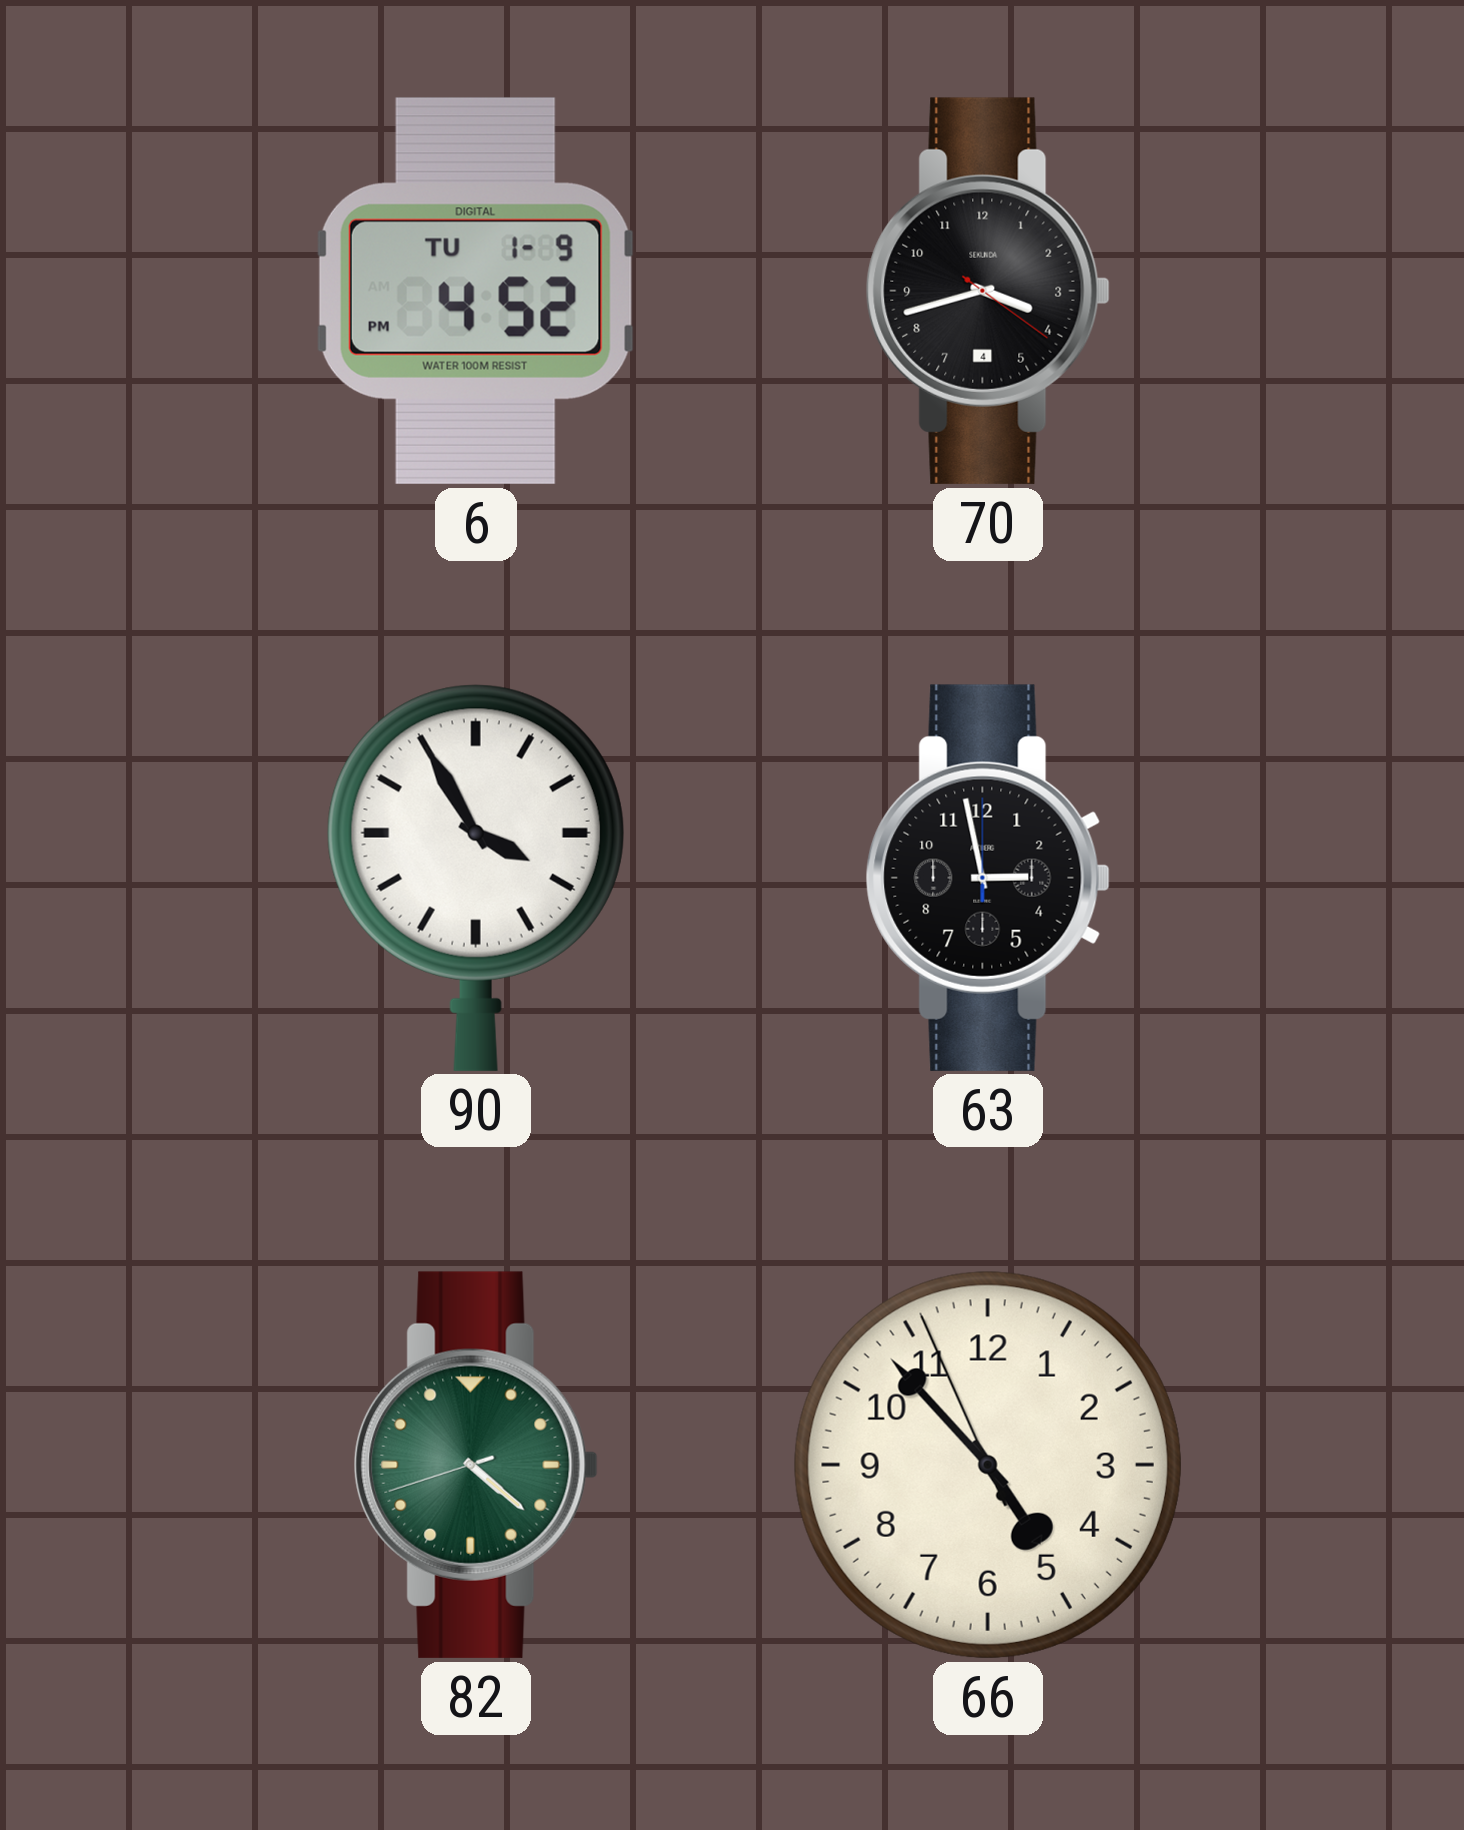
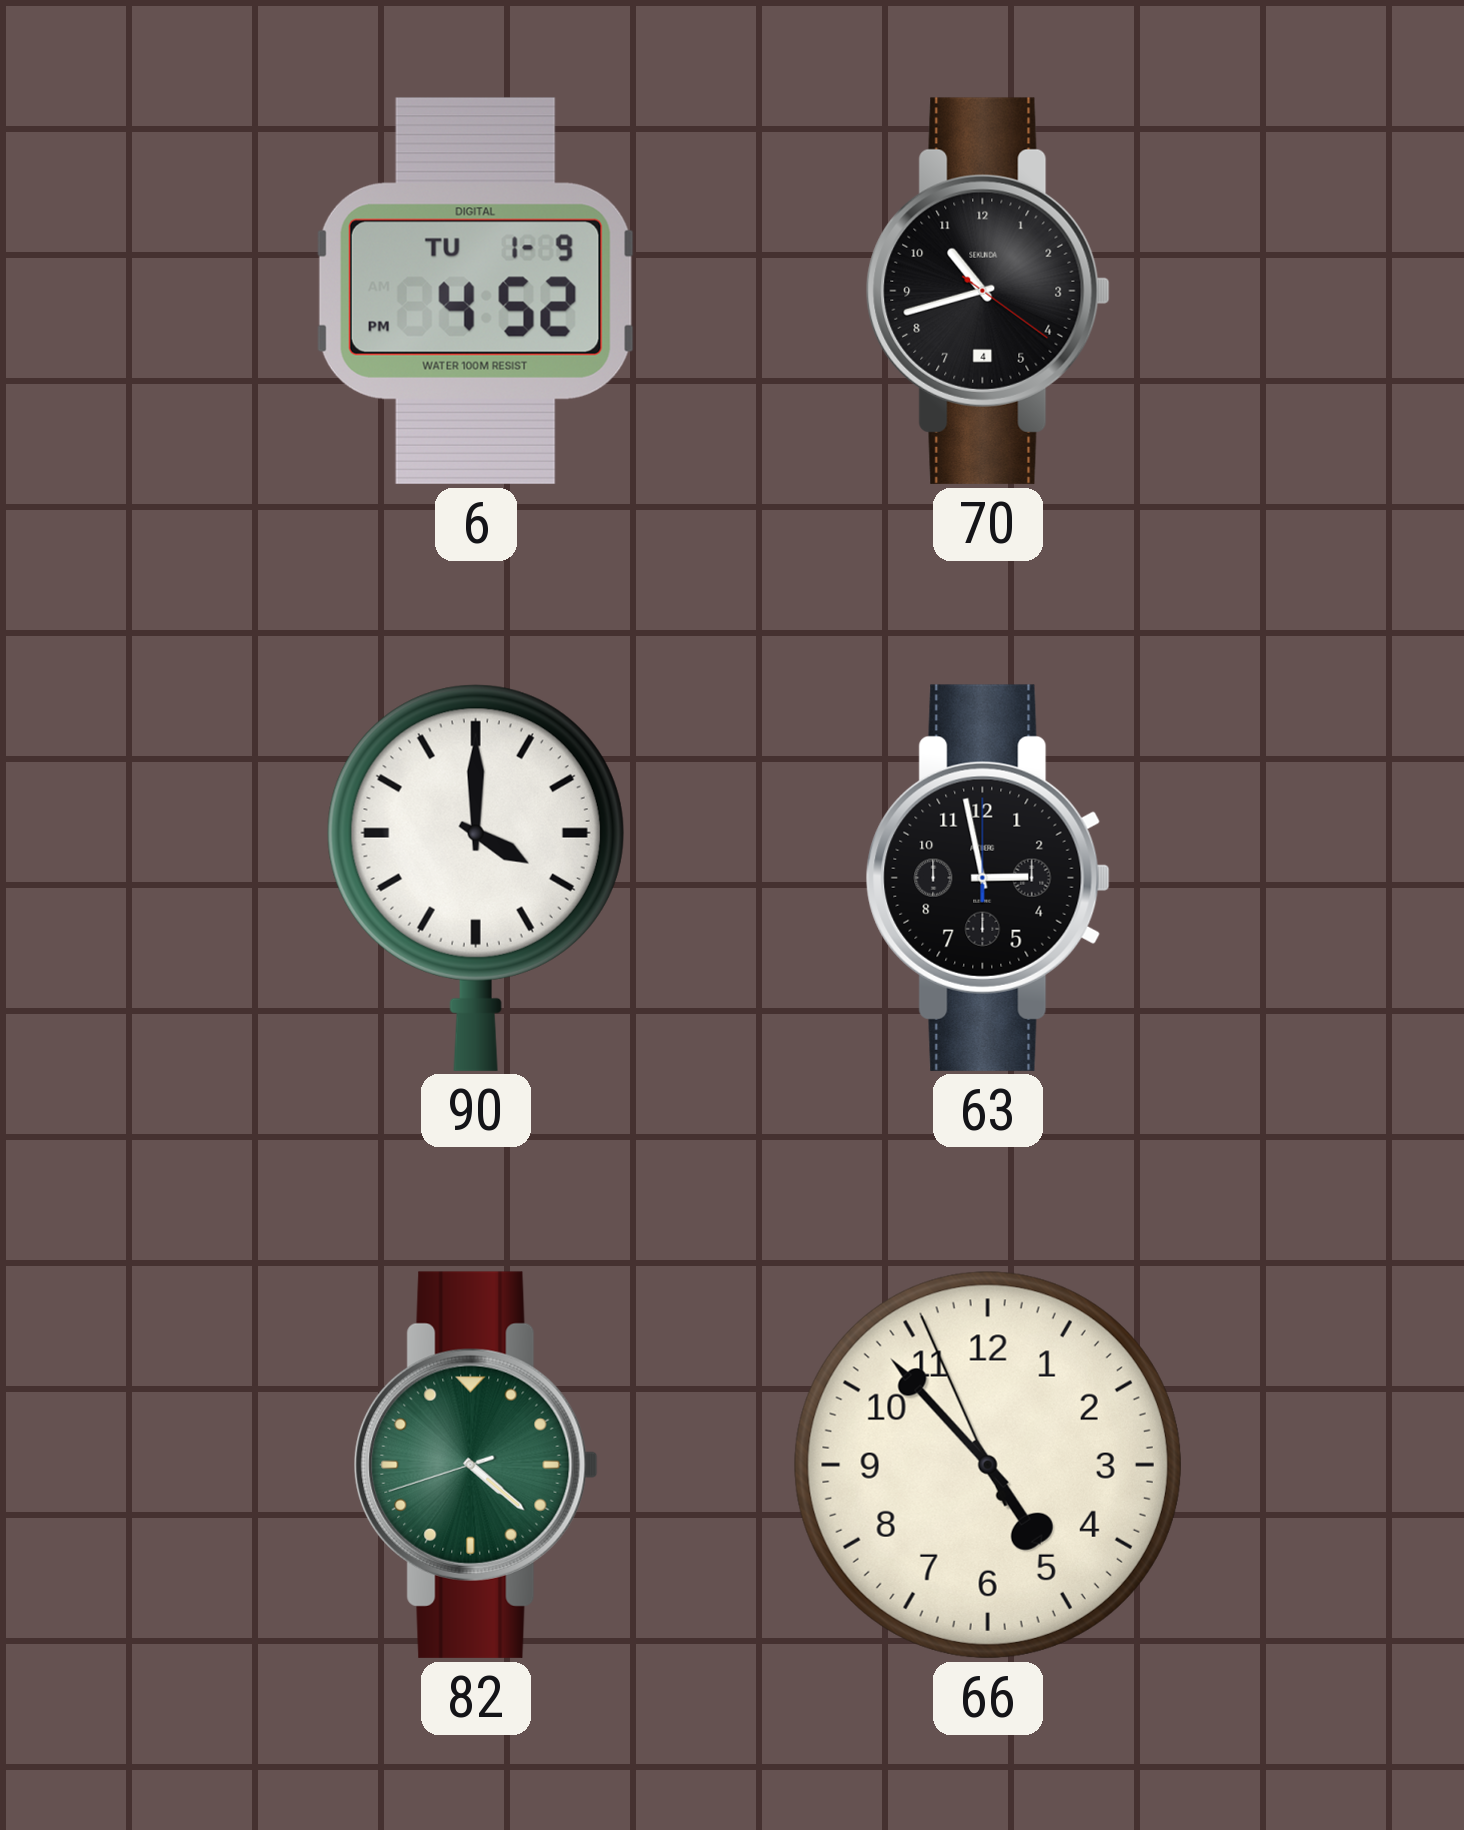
70: 3:42 -> 10:42
90: 3:55 -> 4:00
